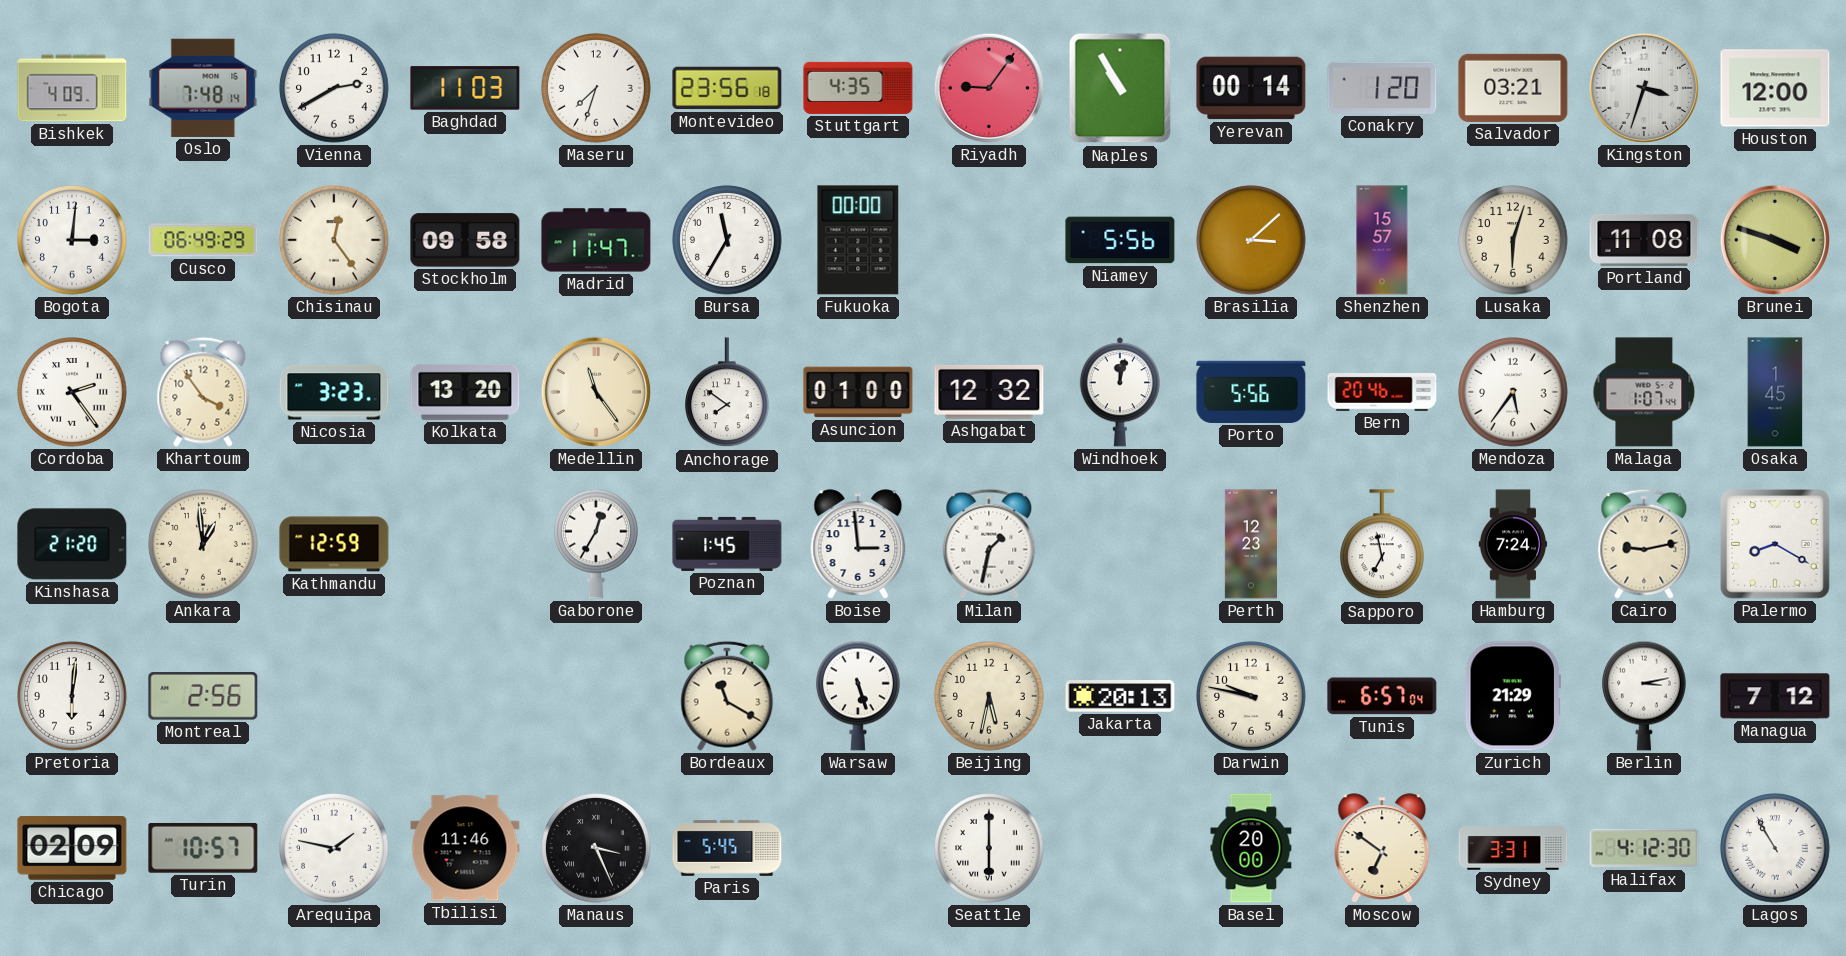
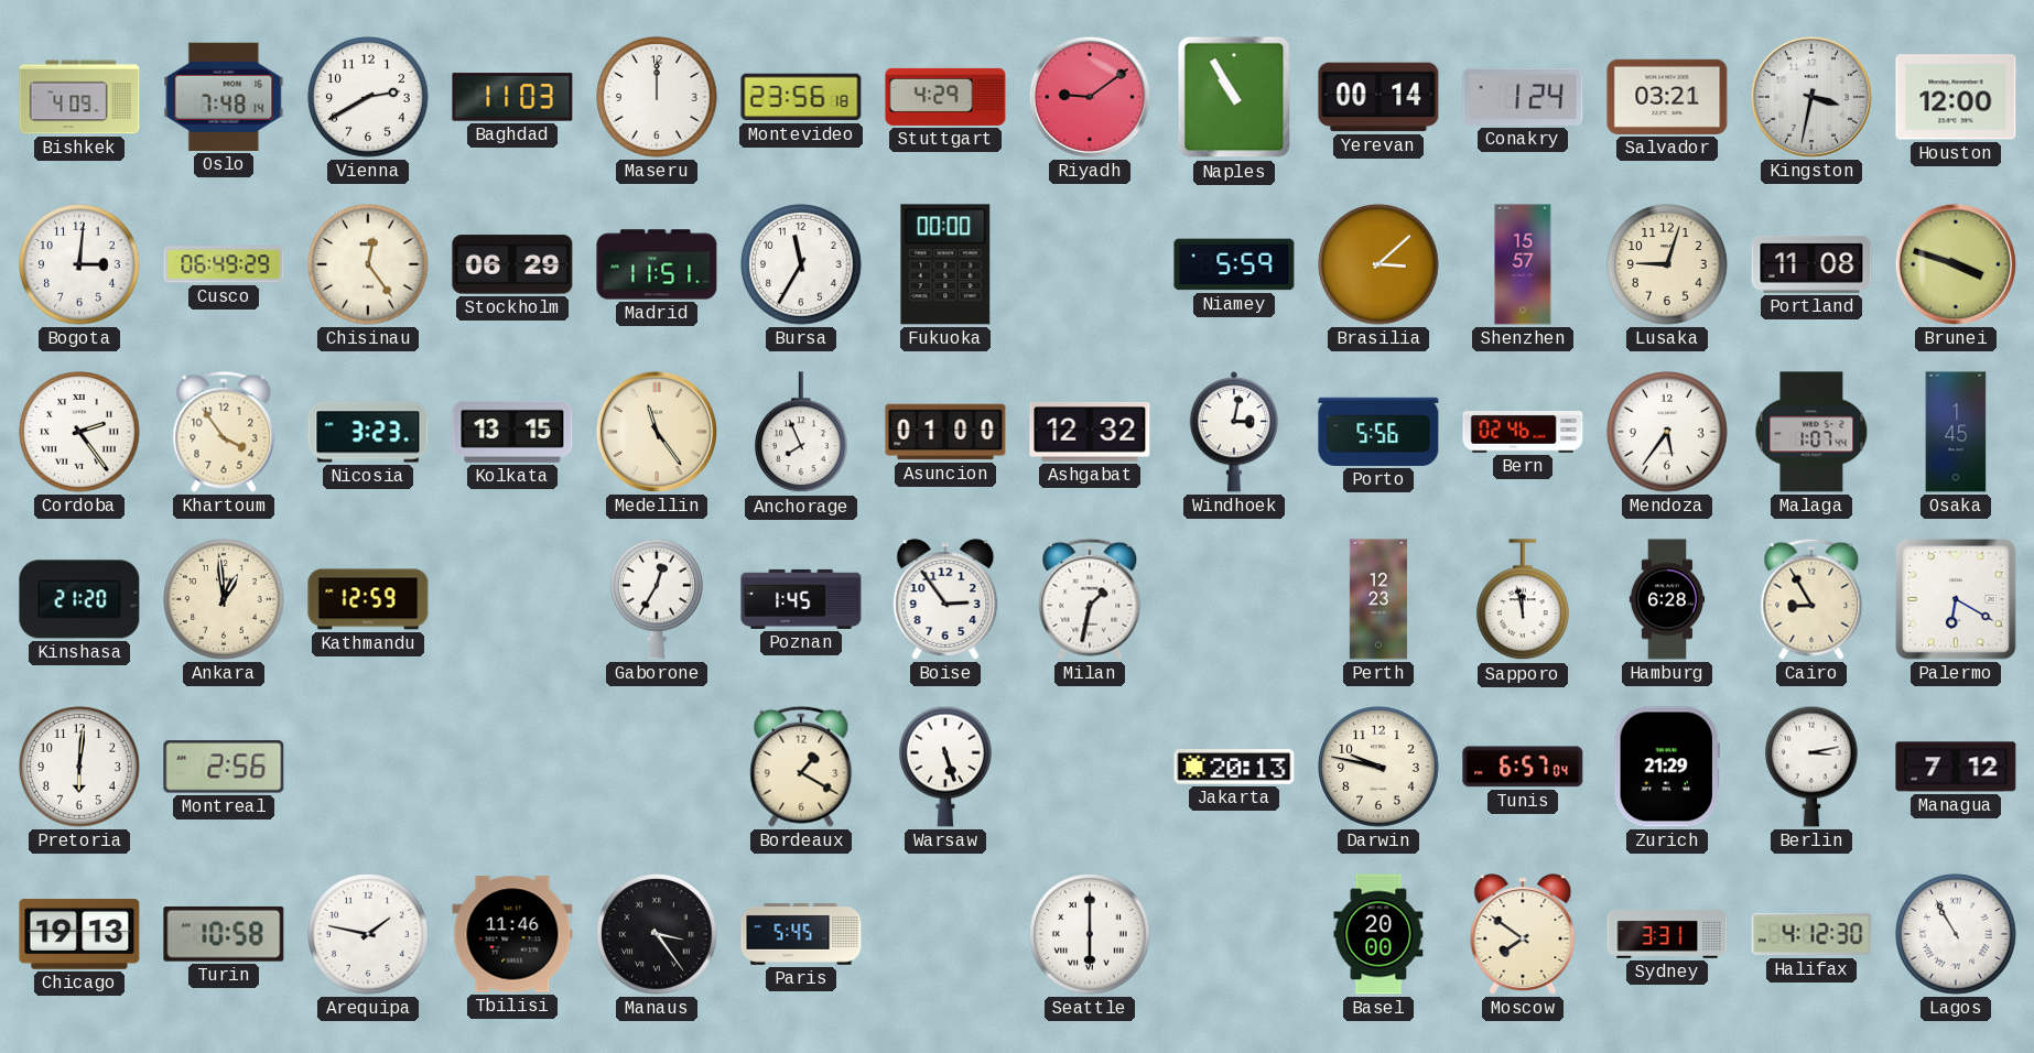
Maseru: 7:33 -> 12:00
Stuttgart: 4:35 -> 4:29
Riyadh: 9:06 -> 9:09
Conakry: 1:20 -> 1:24
Kingston: 3:33 -> 3:32
Stockholm: 09:58 -> 06:29
Madrid: 11:47 -> 11:51
Niamey: 5:56 -> 5:59
Lusaka: 6:03 -> 9:03
Kolkata: 13:20 -> 13:15
Anchorage: 7:51 -> 7:56
Windhoek: 12:02 -> 3:02
Bern: 20:46 -> 02:46
Boise: 2:59 -> 2:54
Sapporo: 6:58 -> 11:58
Hamburg: 7:24 -> 6:28
Cairo: 9:13 -> 8:55
Palermo: 8:20 -> 6:20
Bordeaux: 11:20 -> 1:20
Beijing: 5:32 -> none
Chicago: 02:09 -> 19:13
Turin: 10:57 -> 10:58
Manaus: 3:26 -> 3:24
Moscow: 6:51 -> 7:51
